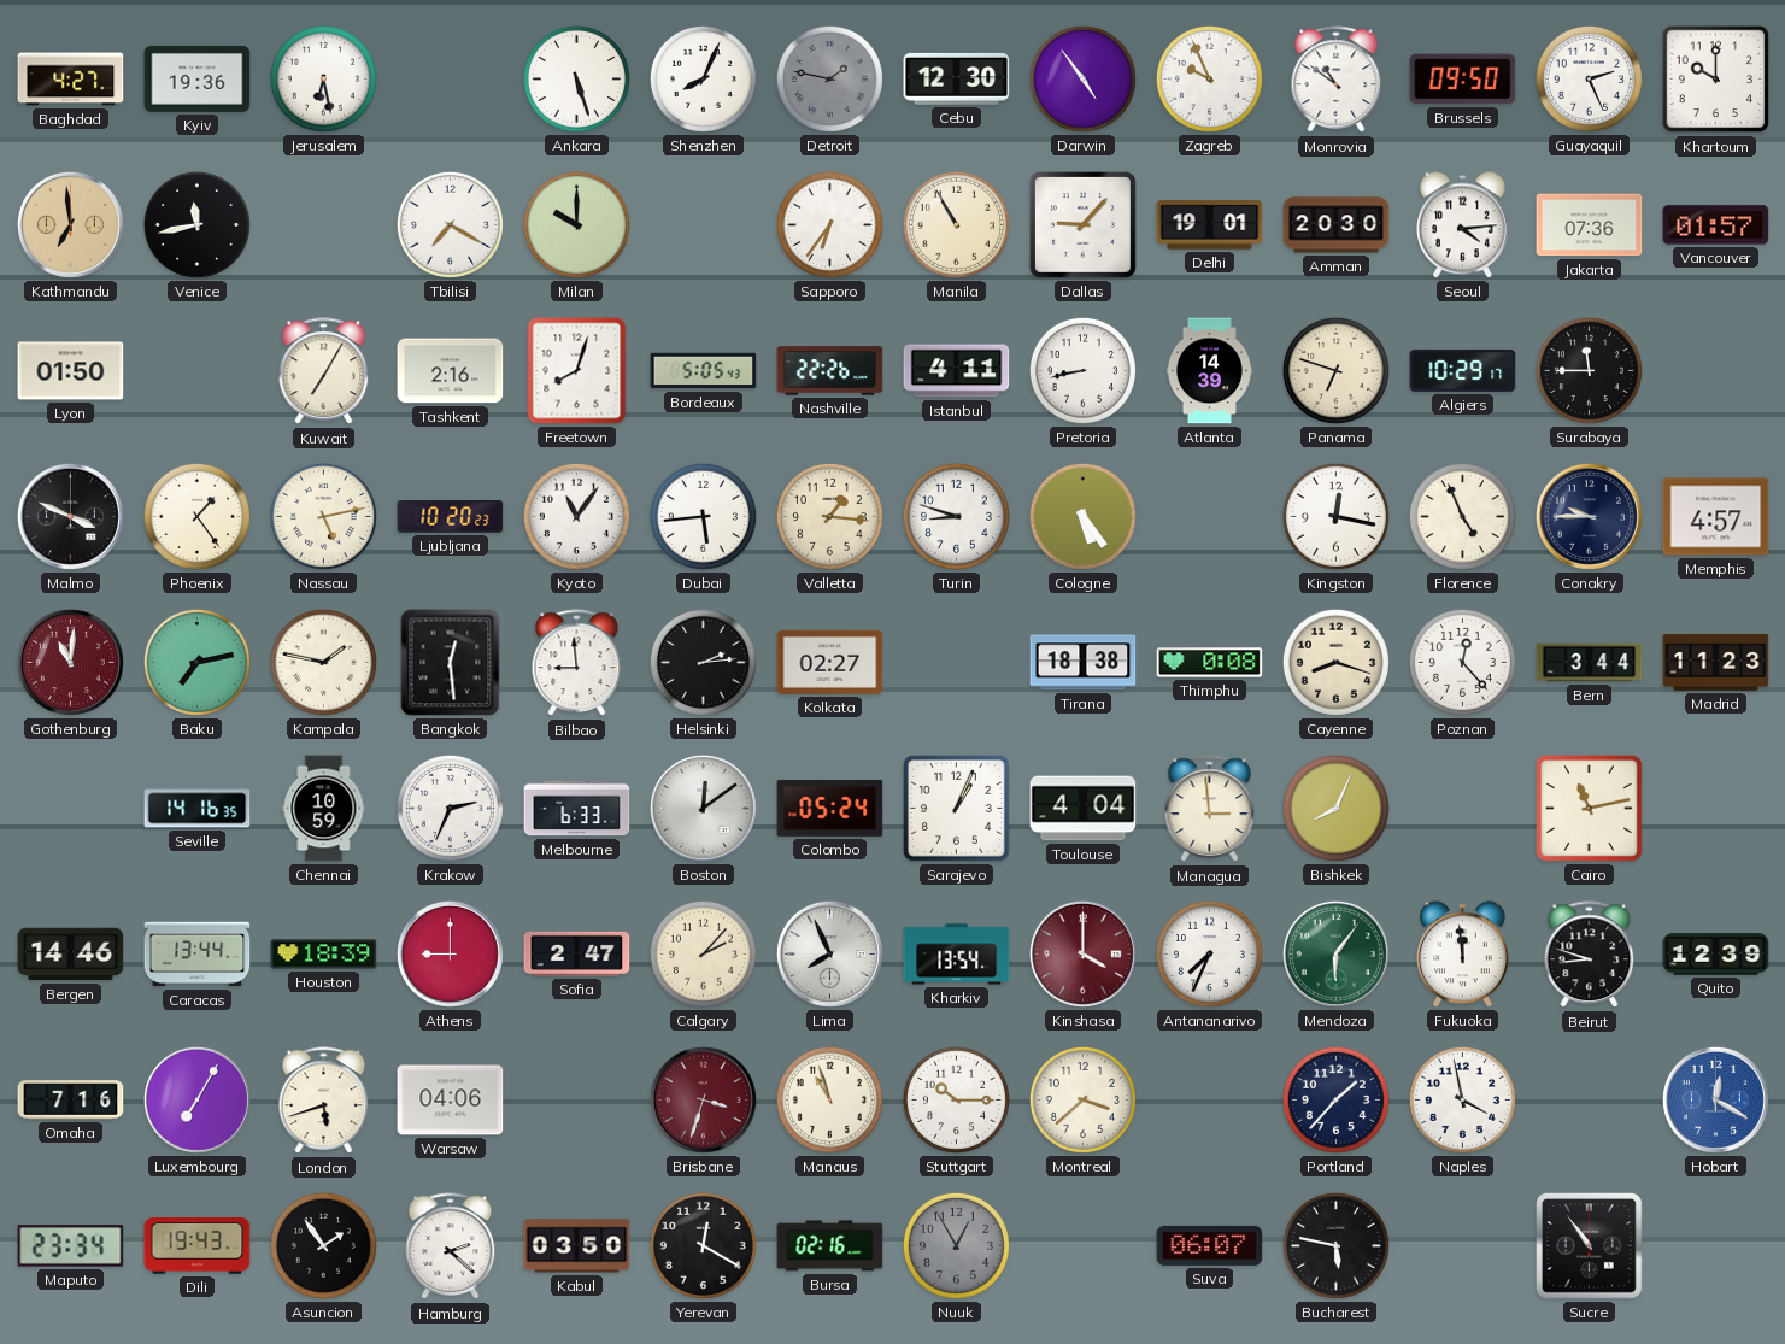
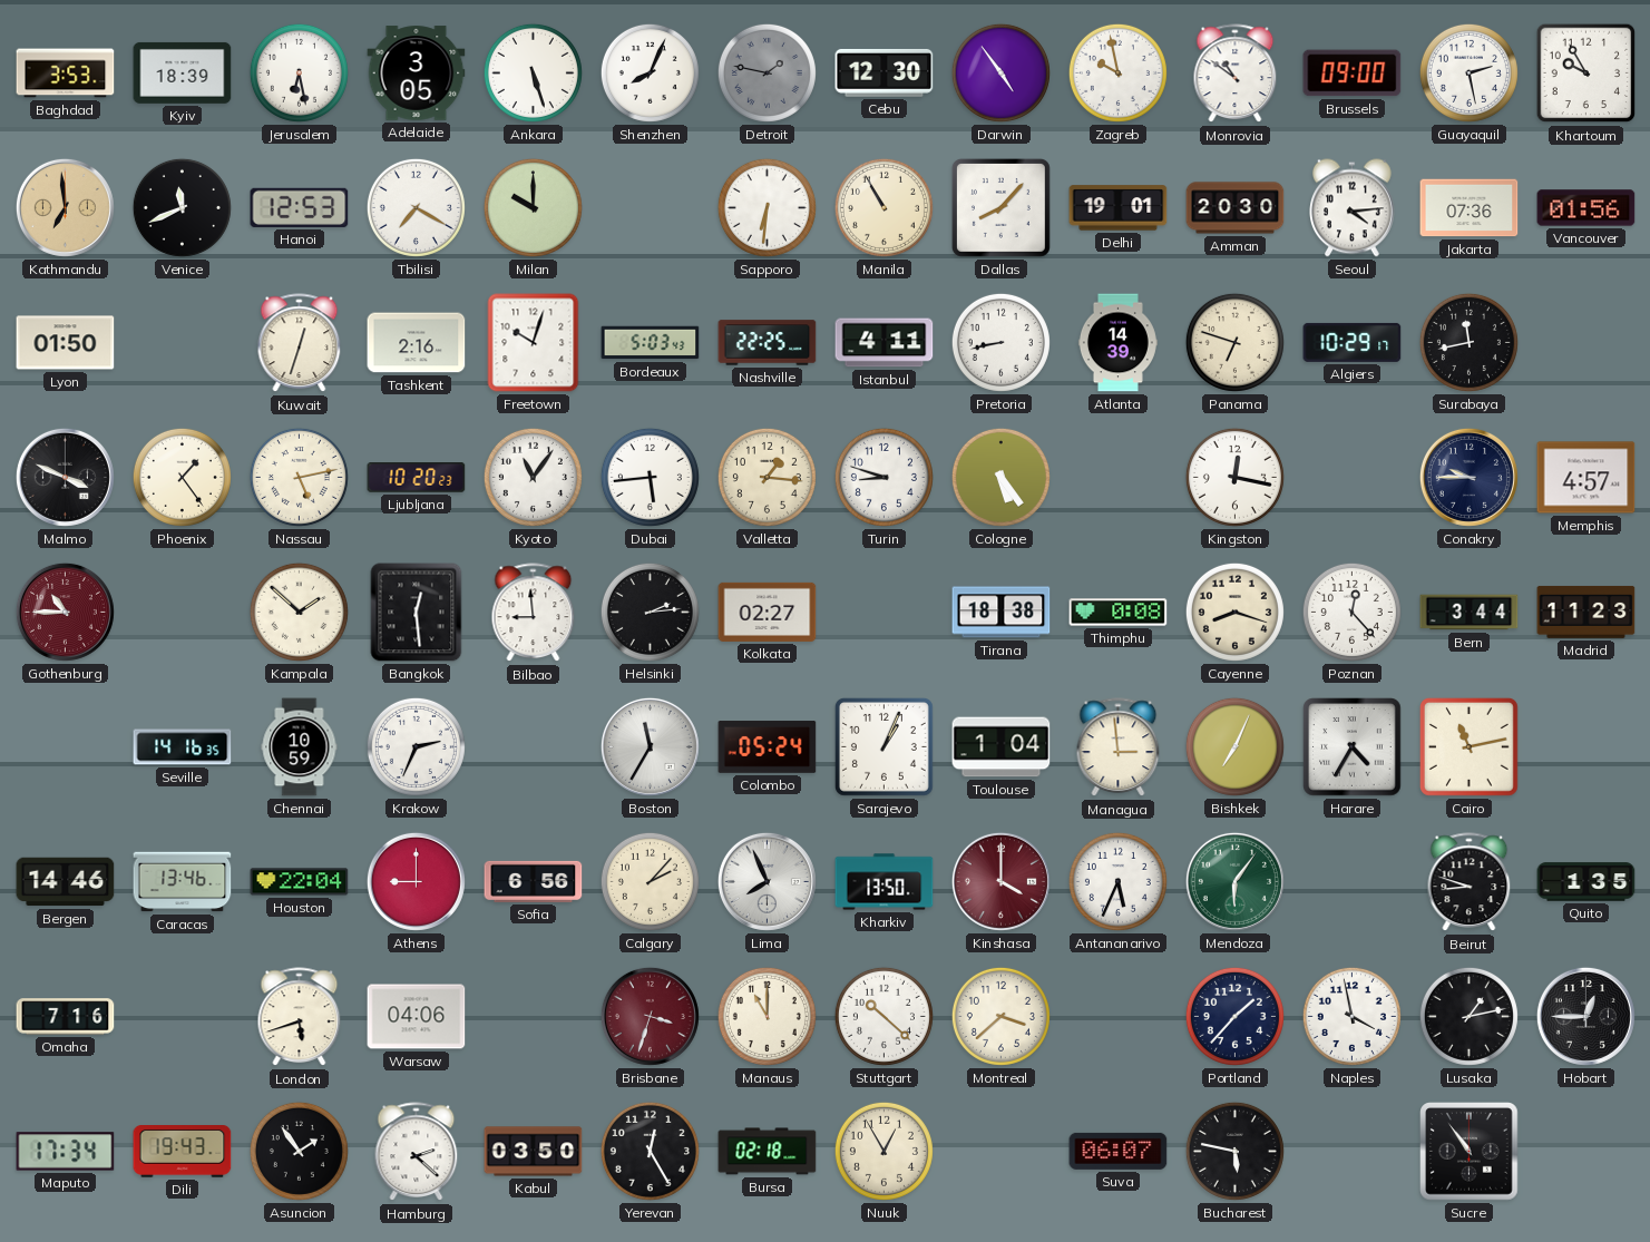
Baghdad: 4:27 -> 3:53
Kyiv: 19:36 -> 18:39
Adelaide: none -> 3:05
Zagreb: 9:56 -> 9:58
Brussels: 09:50 -> 09:00
Guayaquil: 2:26 -> 2:28
Khartoum: 10:00 -> 9:55
Venice: 11:43 -> 11:41
Hanoi: none -> 12:53
Sapporo: 6:36 -> 6:31
Dallas: 9:07 -> 8:07
Vancouver: 01:57 -> 01:56
Kuwait: 7:05 -> 12:33
Freetown: 8:03 -> 10:03
Bordeaux: 5:05 -> 5:03
Nashville: 22:26 -> 22:25
Surabaya: 11:45 -> 11:43
Florence: 4:56 -> none
Gothenburg: 11:01 -> 10:45
Baku: 7:13 -> none
Kampala: 1:47 -> 1:52
Melbourne: 6:33 -> none
Boston: 12:09 -> 11:35
Toulouse: 4:04 -> 1:04
Bishkek: 8:04 -> 7:04
Harare: none -> 4:35
Caracas: 13:44 -> 13:46
Houston: 18:39 -> 22:04
Sofia: 2:47 -> 6:56
Kharkiv: 13:54 -> 13:50
Antananarivo: 7:34 -> 5:34
Fukuoka: 11:59 -> none
Quito: 12:39 -> 1:35
Luxembourg: 7:05 -> none
Manaus: 10:57 -> 11:00
Stuttgart: 10:15 -> 10:22
Lusaka: none -> 1:13
Hobart: 12:20 -> 12:45
Hobart dial: blue -> black
Maputo: 23:34 -> 17:34
Yerevan: 12:20 -> 12:25
Bursa: 02:16 -> 02:18
Nuuk dial: grey -> cream
